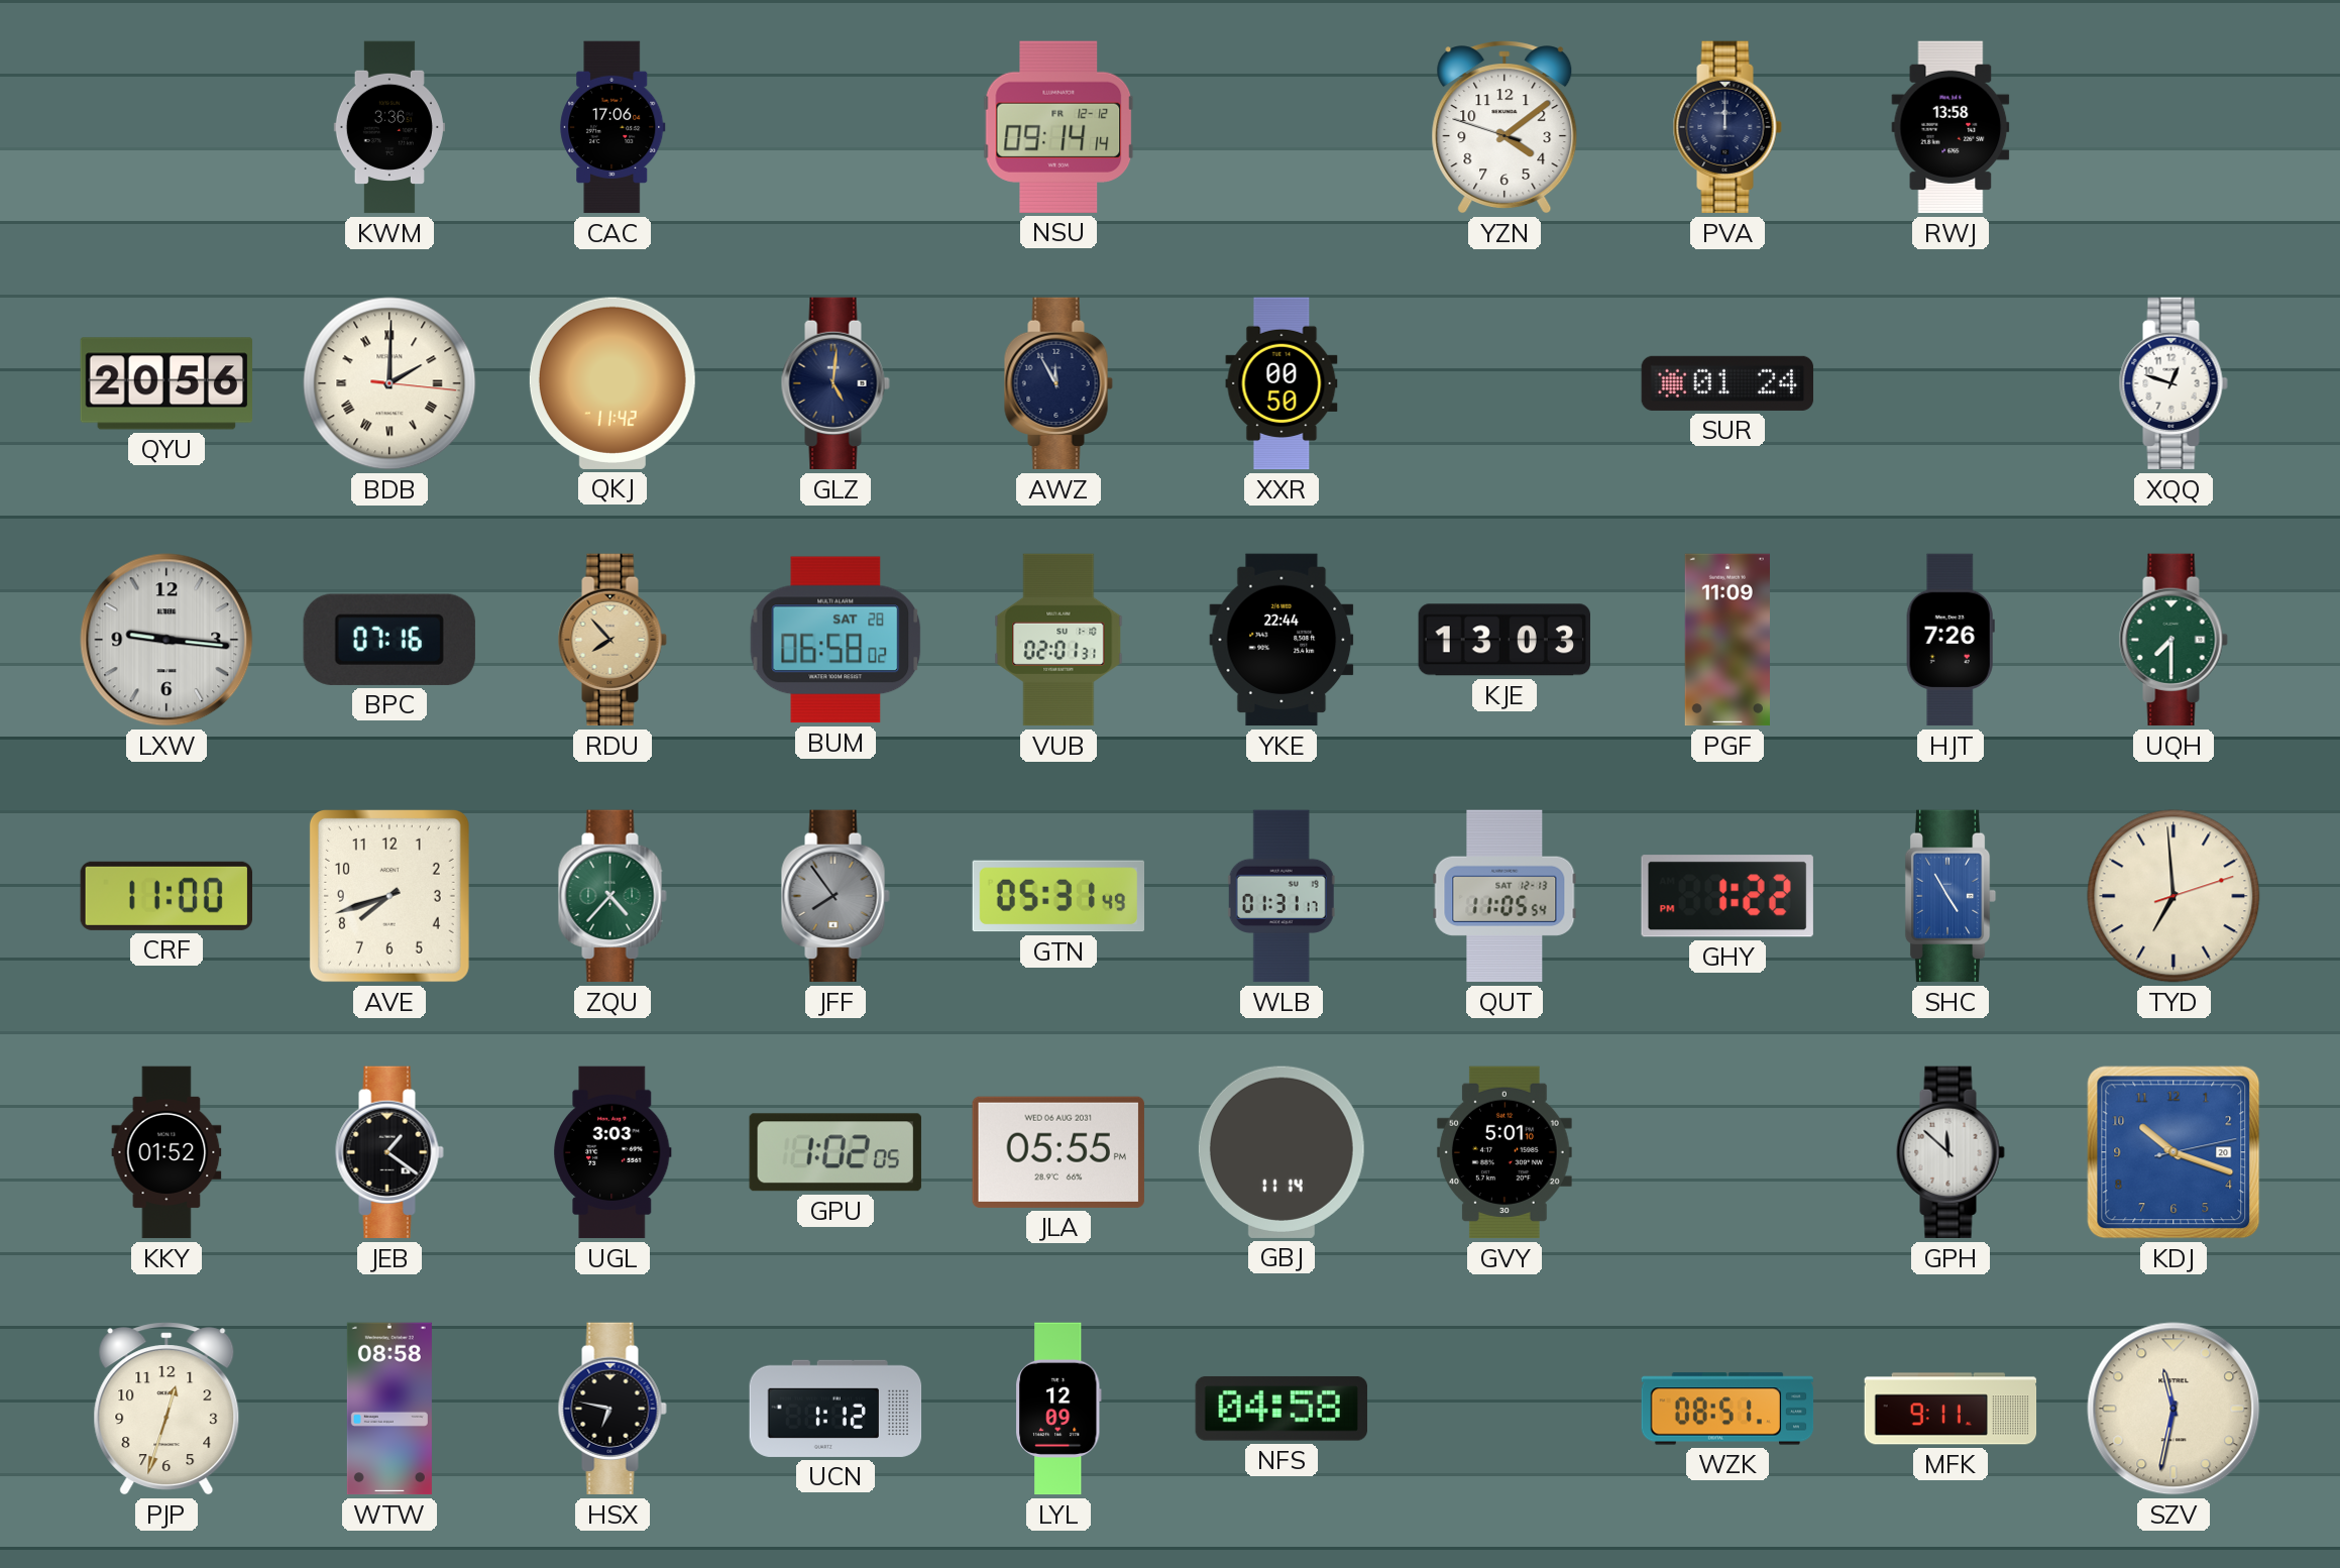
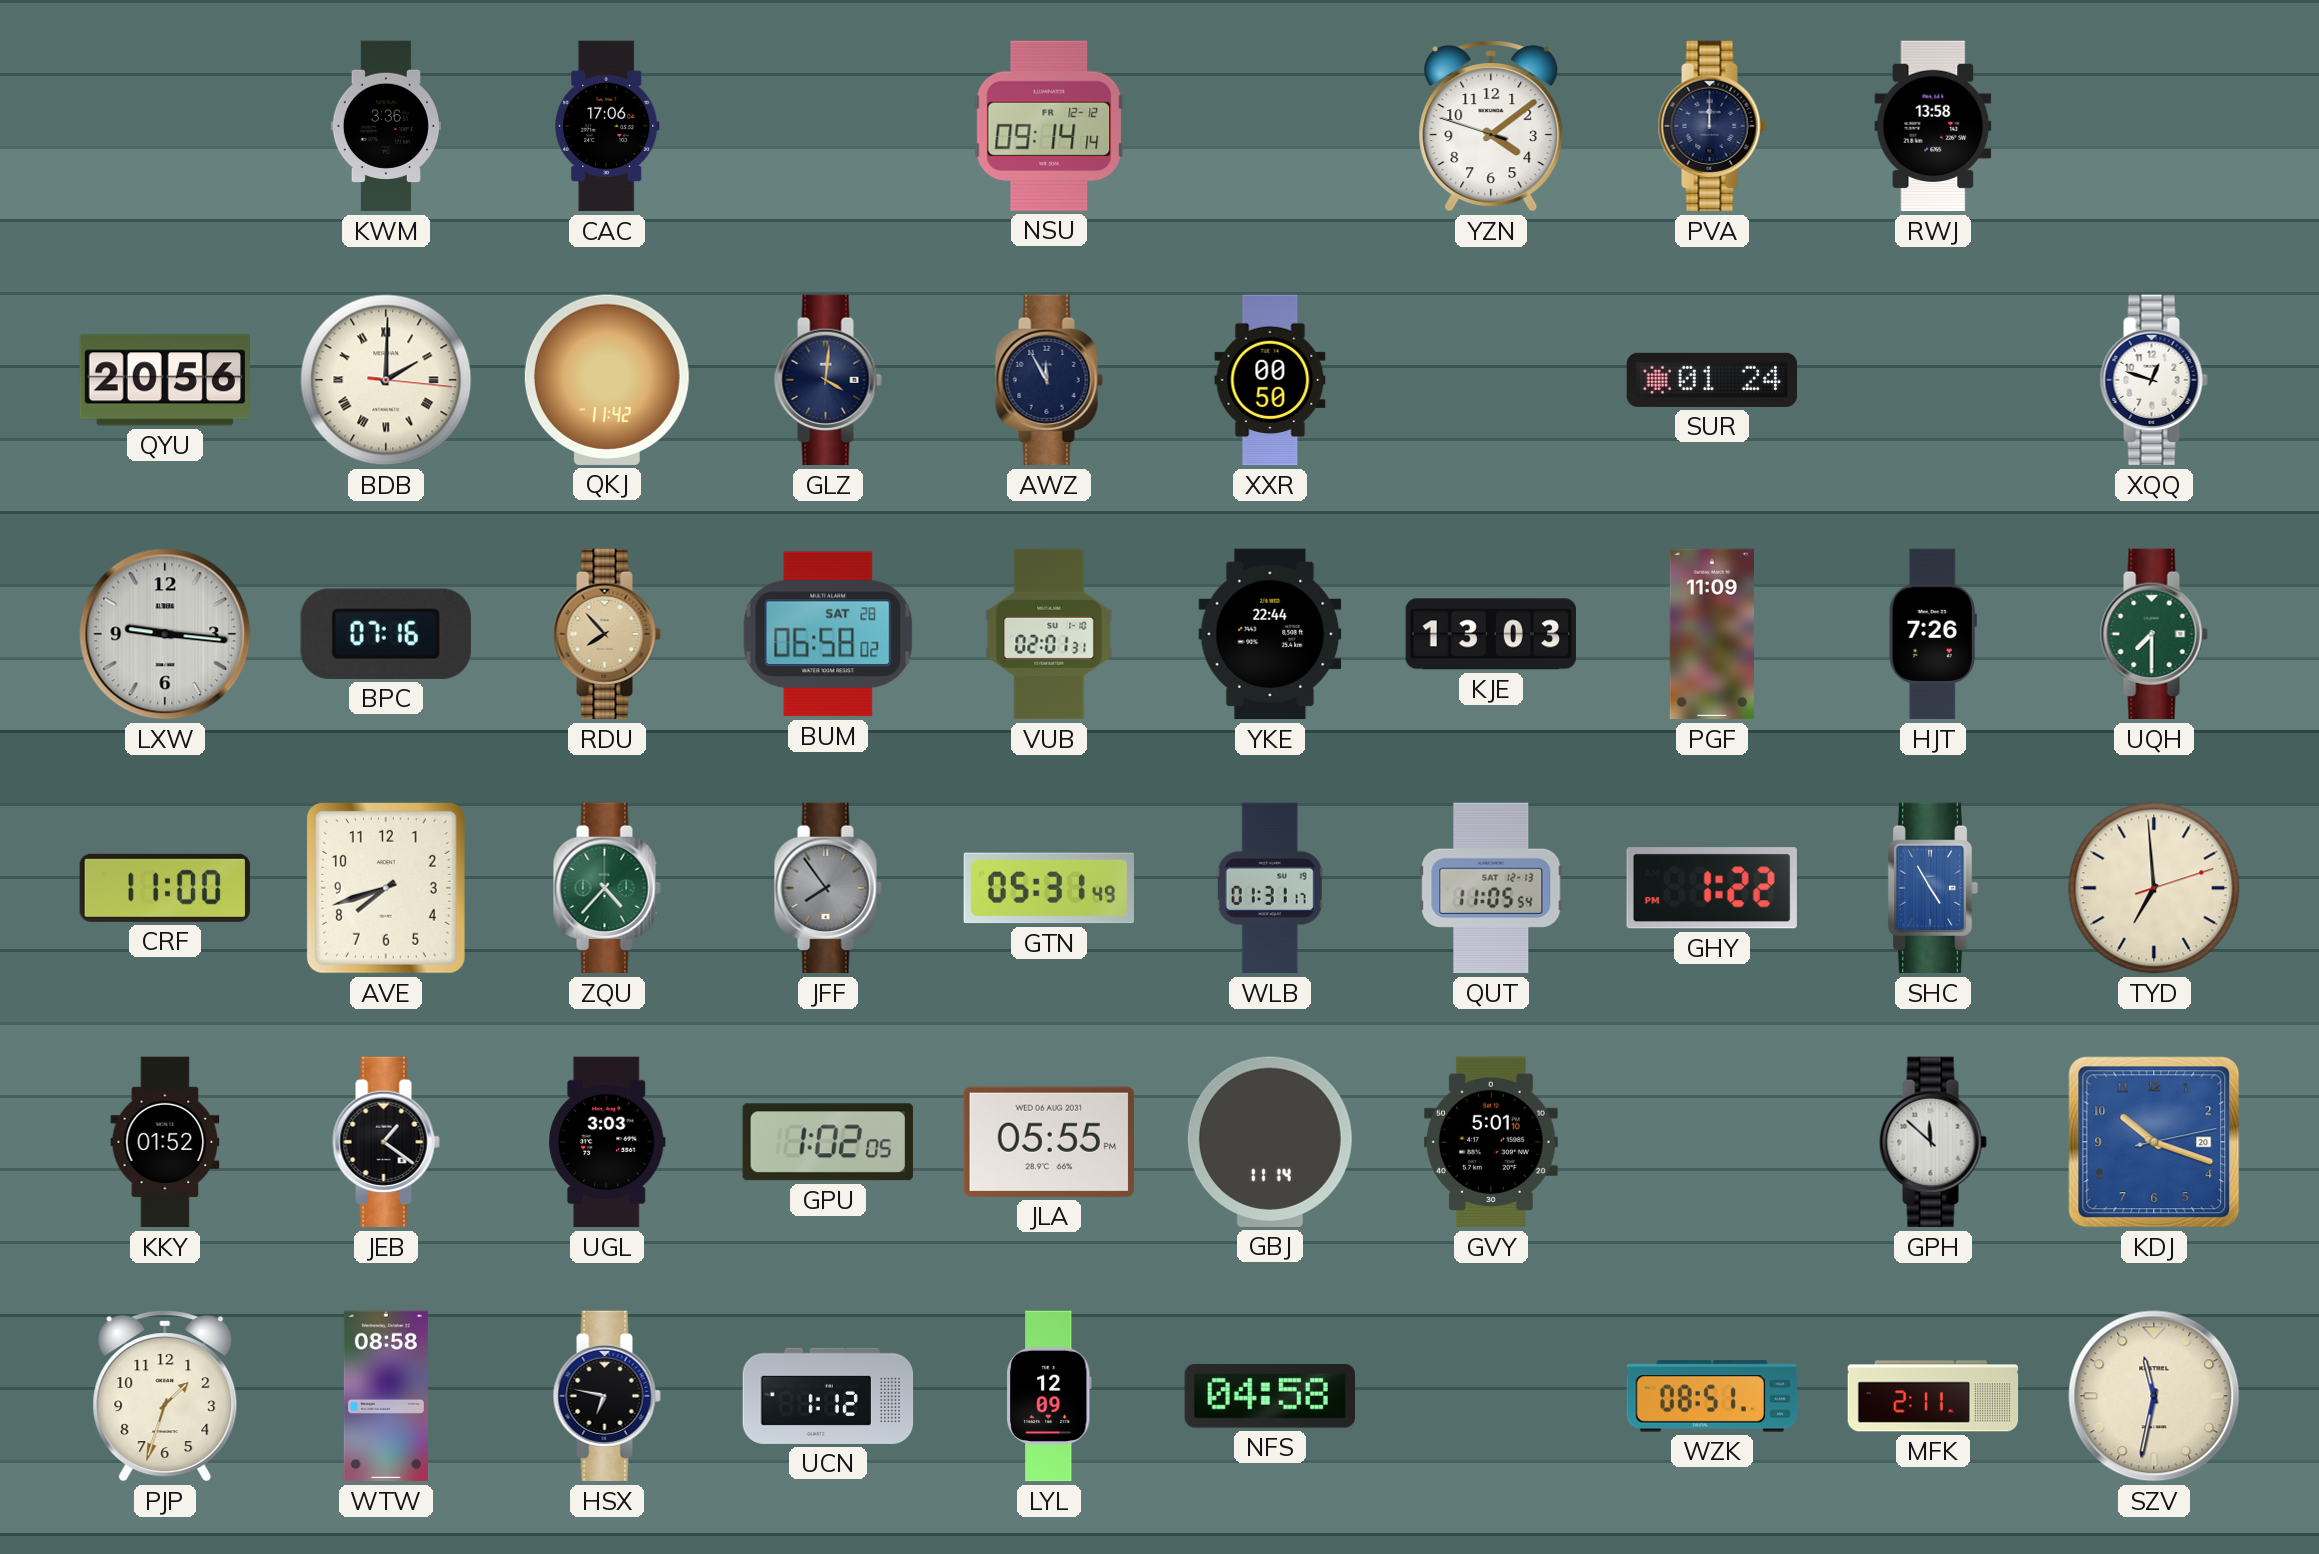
GLZ: 5:01 -> 4:01
PJP: 12:33 -> 1:33
MFK: 9:11 -> 2:11
